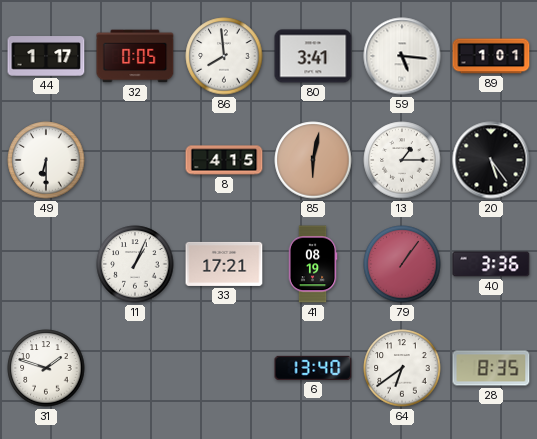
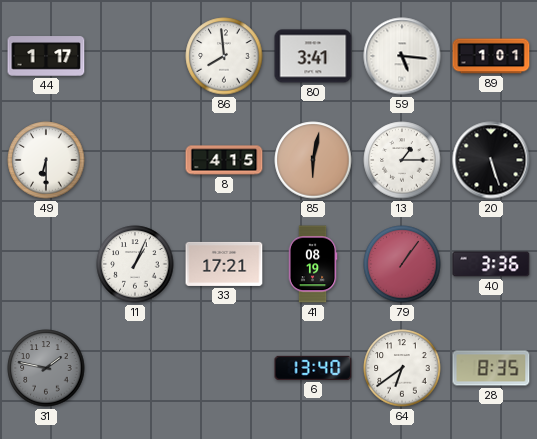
32: 0:05 -> none
20: 5:24 -> 5:27
31: 1:48 -> 1:47
31 dial: white -> grey
